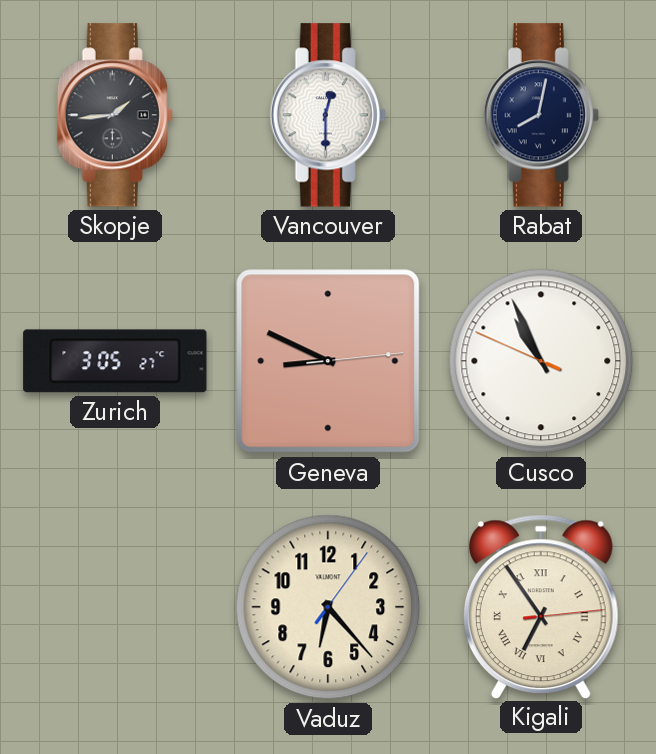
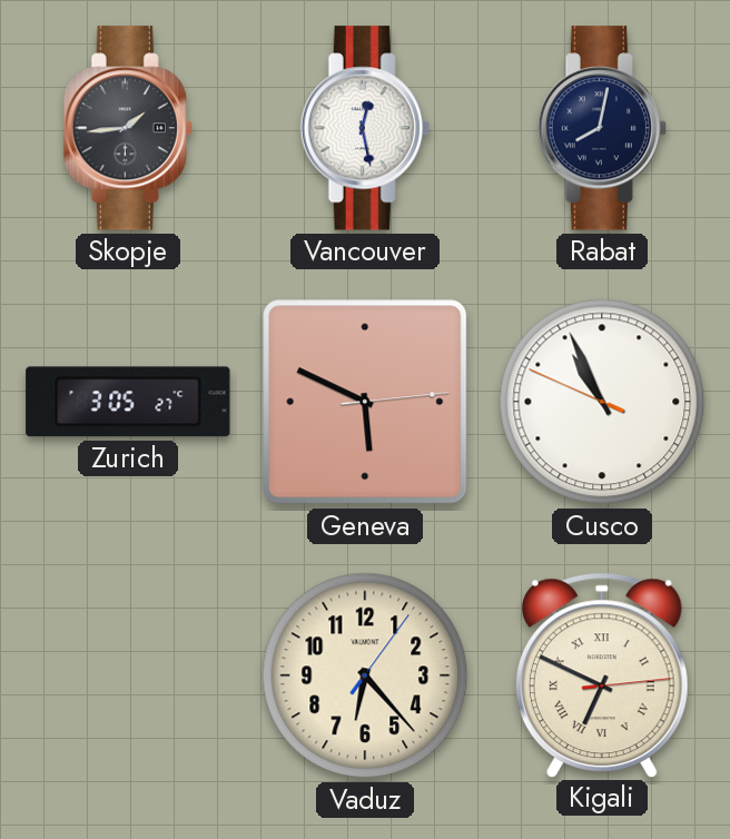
Vancouver: 12:30 -> 12:28
Geneva: 8:49 -> 5:49
Kigali: 6:54 -> 6:49
